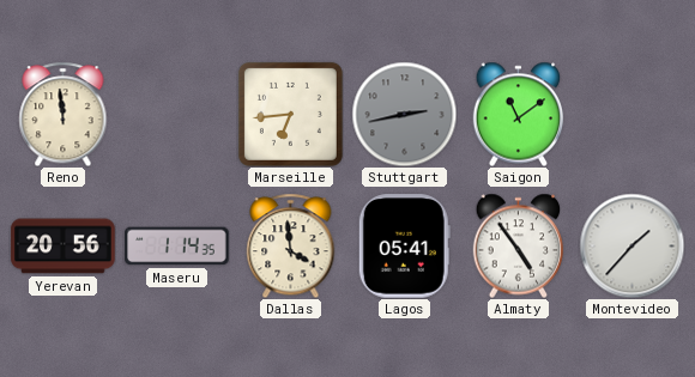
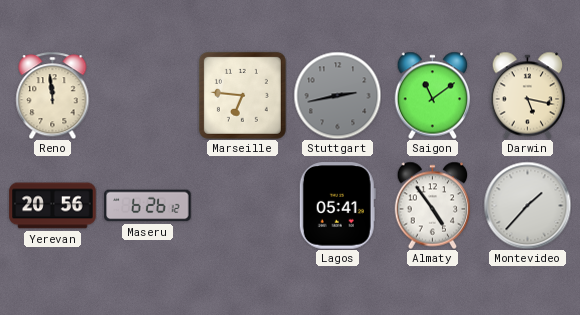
Marseille: 6:44 -> 6:46
Darwin: none -> 5:17
Maseru: 1:14 -> 6:26
Dallas: 3:59 -> none
